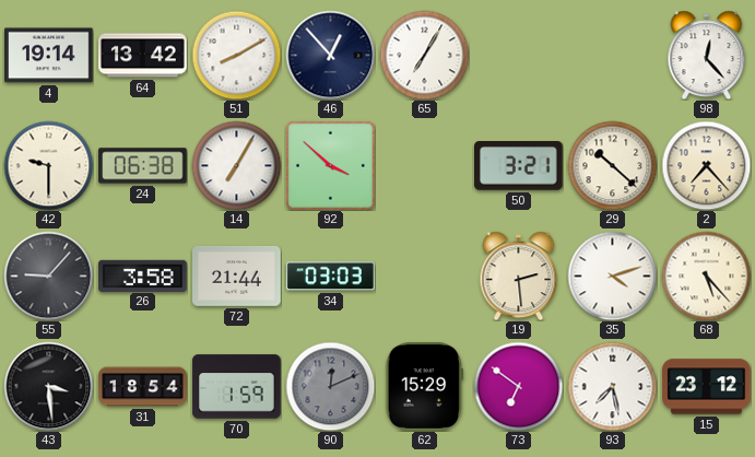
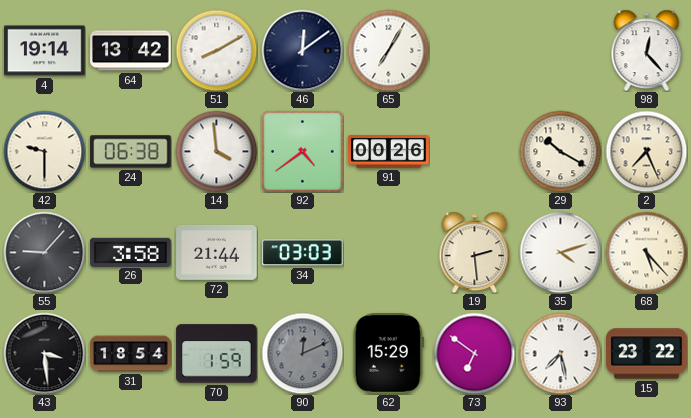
46: 12:53 -> 12:09
14: 7:05 -> 3:59
92: 3:52 -> 4:39
91: none -> 00:26
50: 3:21 -> none
29: 10:22 -> 10:20
2: 7:23 -> 7:26
15: 23:12 -> 23:22
